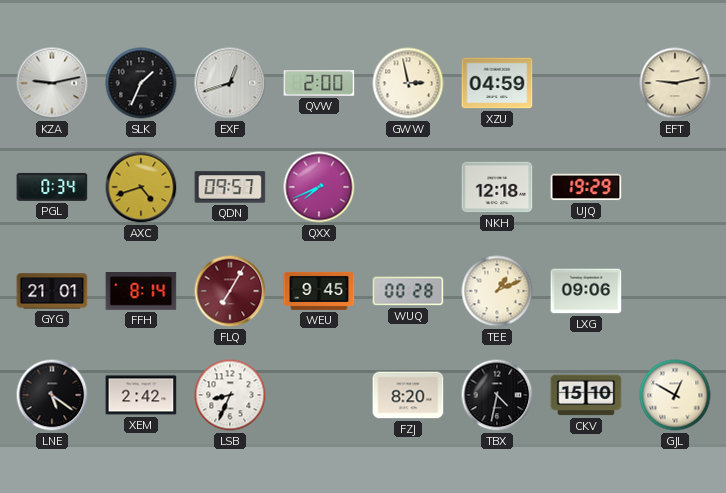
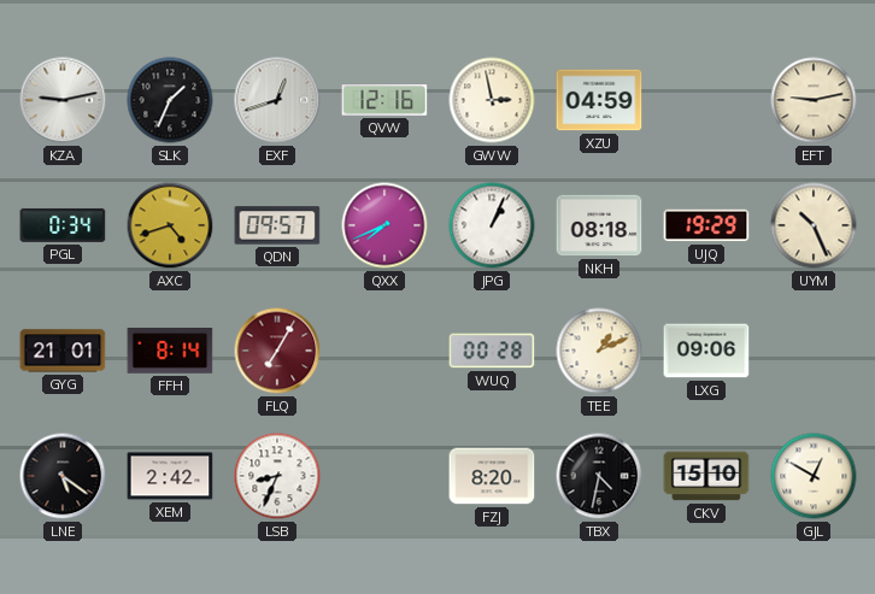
QVW: 2:00 -> 12:16
JPG: none -> 1:04
NKH: 12:18 -> 08:18
UYM: none -> 10:26
WEU: 9:45 -> none
